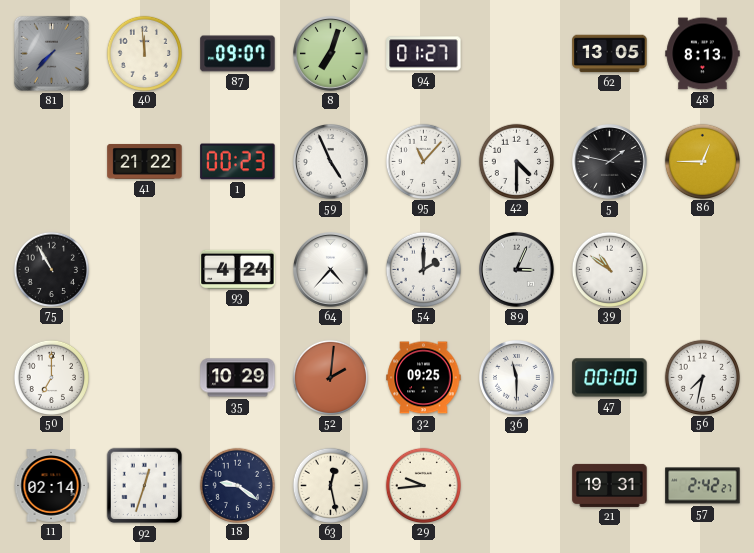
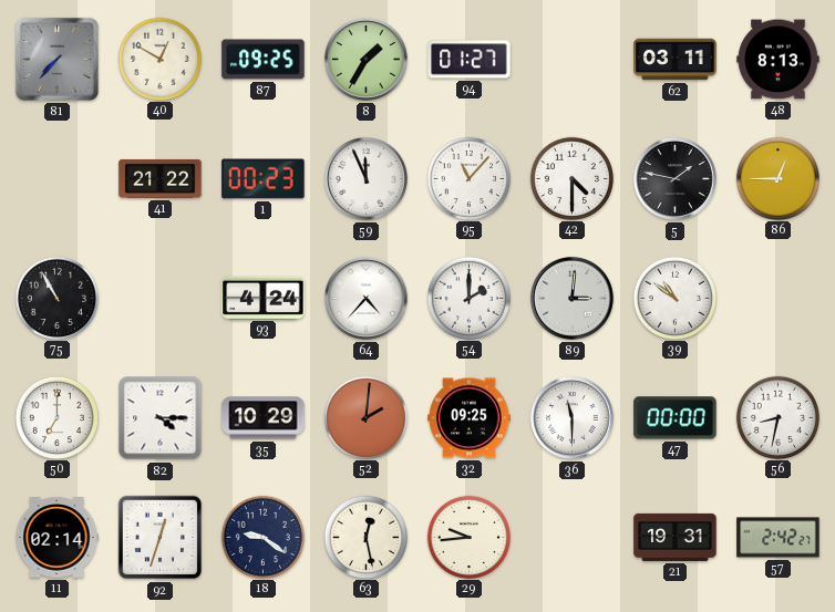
40: 11:59 -> 12:50
87: 09:07 -> 09:25
8: 7:03 -> 1:35
62: 13:05 -> 03:11
59: 4:56 -> 11:56
89: 3:04 -> 3:01
82: none -> 4:15
56: 7:32 -> 8:32
